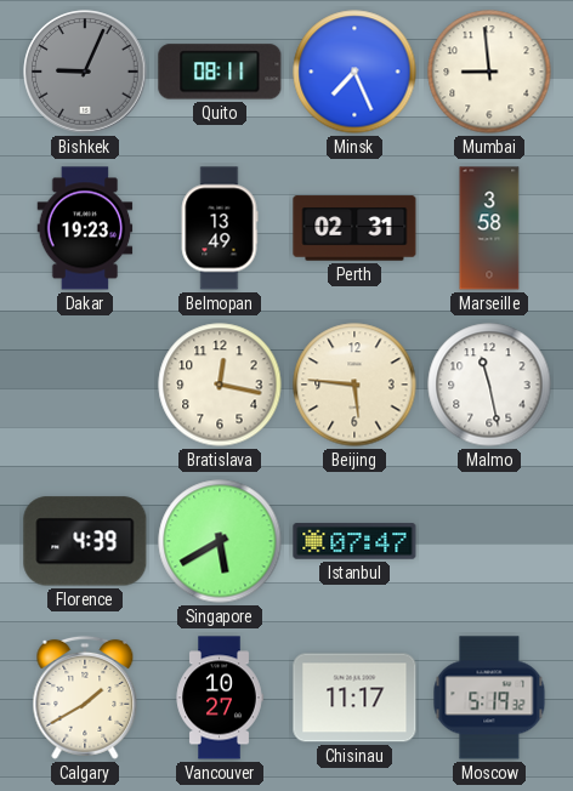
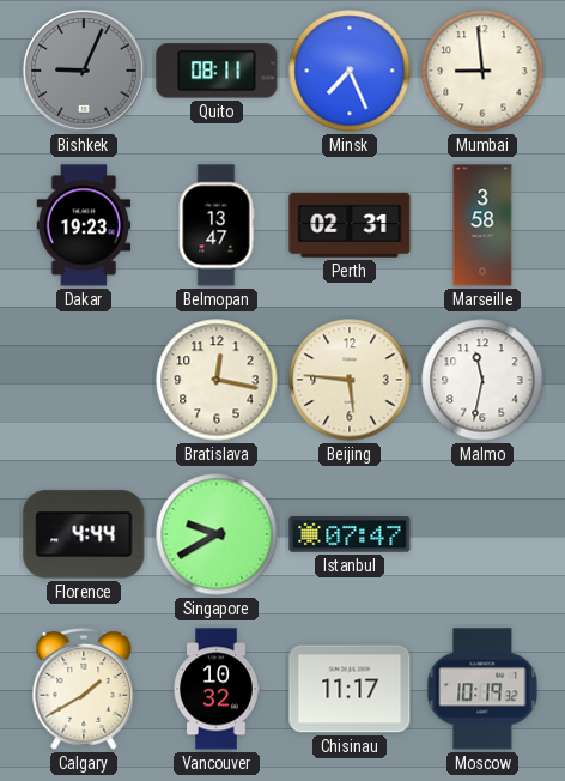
Belmopan: 13:49 -> 13:47
Malmo: 11:28 -> 11:32
Florence: 4:39 -> 4:44
Singapore: 5:40 -> 9:40
Vancouver: 10:27 -> 10:32
Moscow: 5:19 -> 10:19
